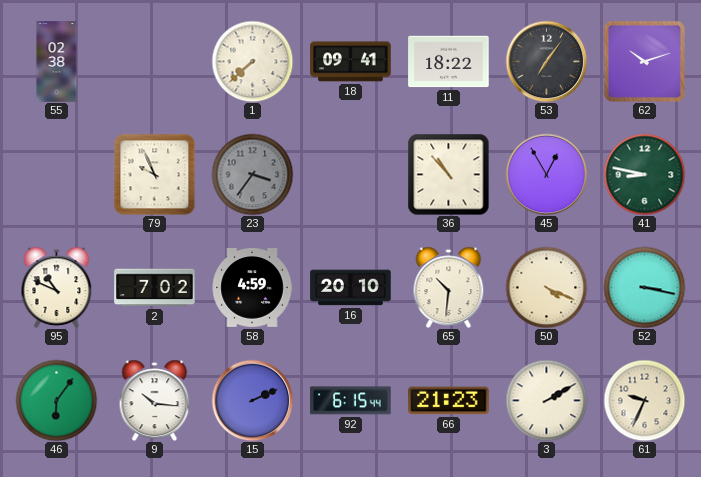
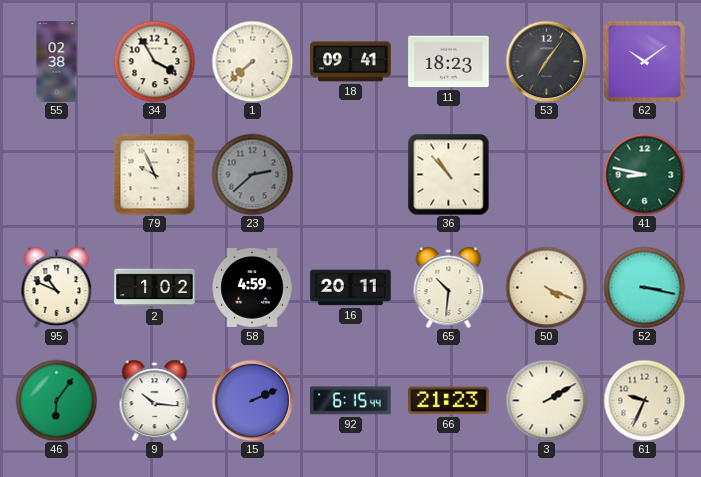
34: none -> 3:55
11: 18:22 -> 18:23
62: 10:12 -> 10:09
23: 3:36 -> 2:38
45: 12:55 -> none
2: 7:02 -> 1:02
16: 20:10 -> 20:11
